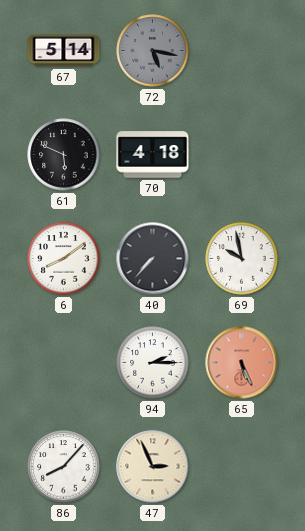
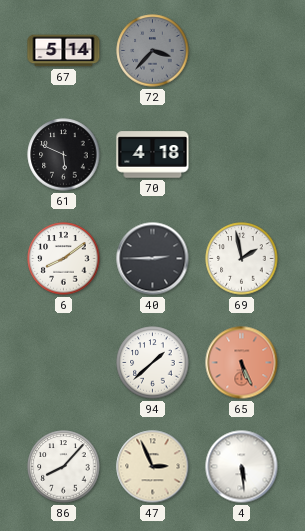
72: 5:17 -> 3:37
40: 7:37 -> 2:45
69: 9:58 -> 1:58
94: 2:15 -> 1:38
4: none -> 5:29
